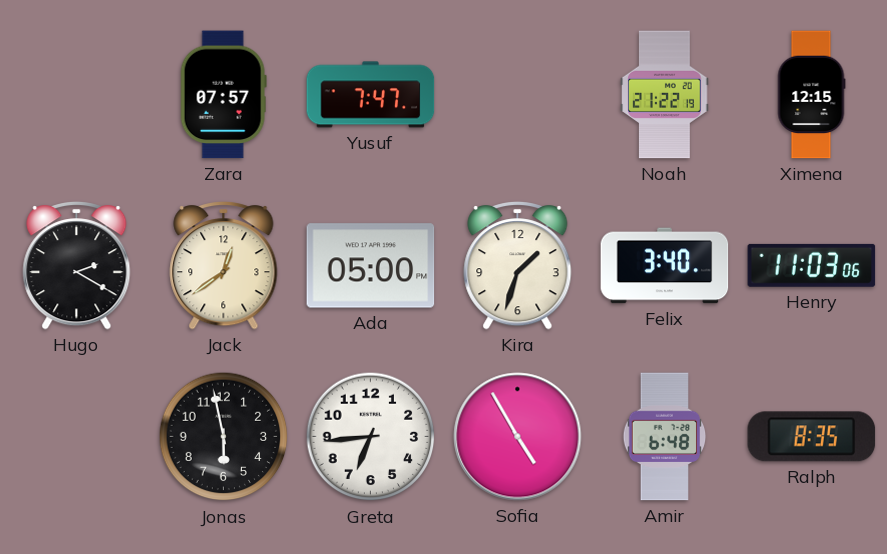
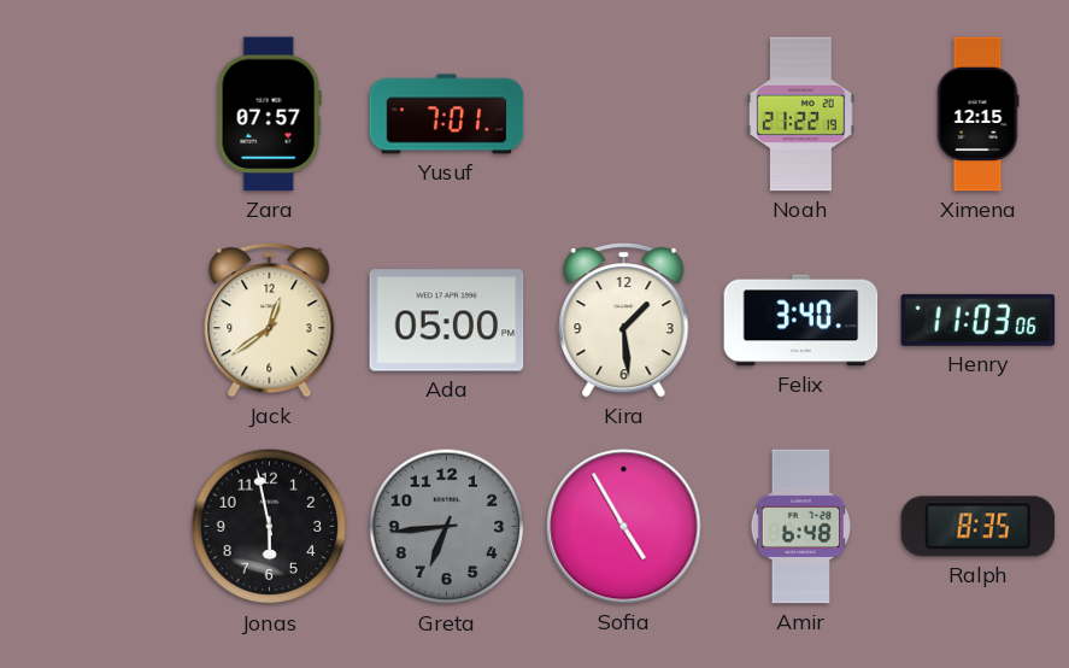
Yusuf: 7:47 -> 7:01
Hugo: 2:20 -> none
Kira: 1:33 -> 1:29
Greta dial: white -> grey
